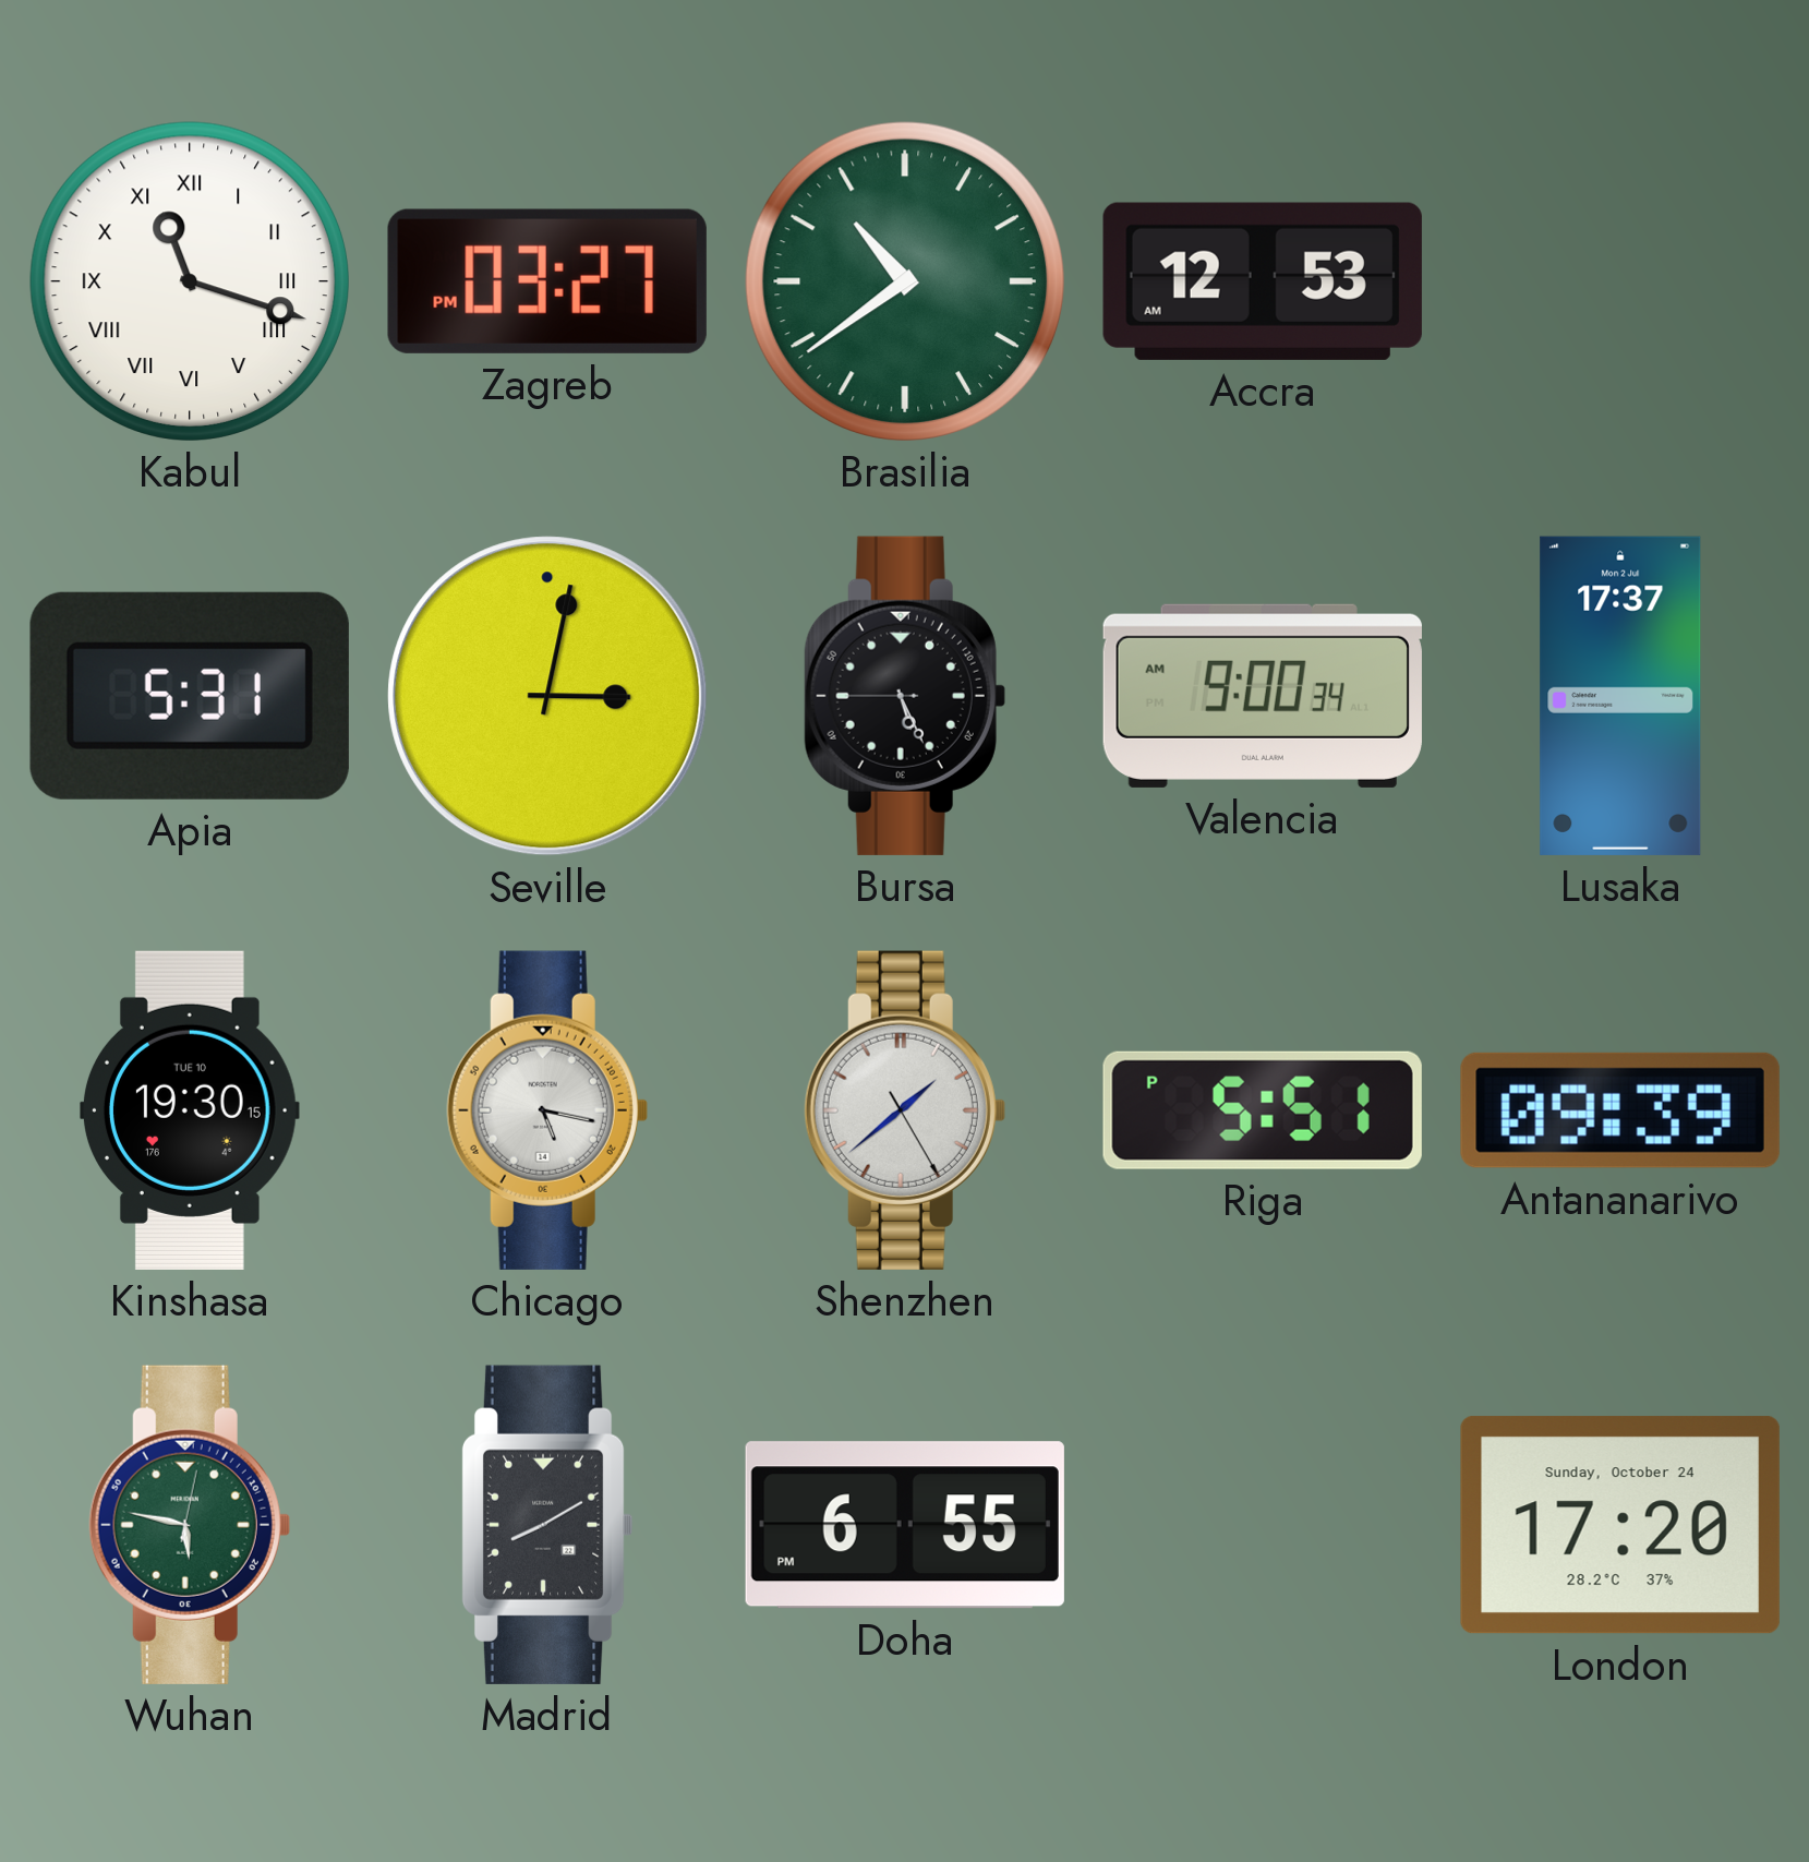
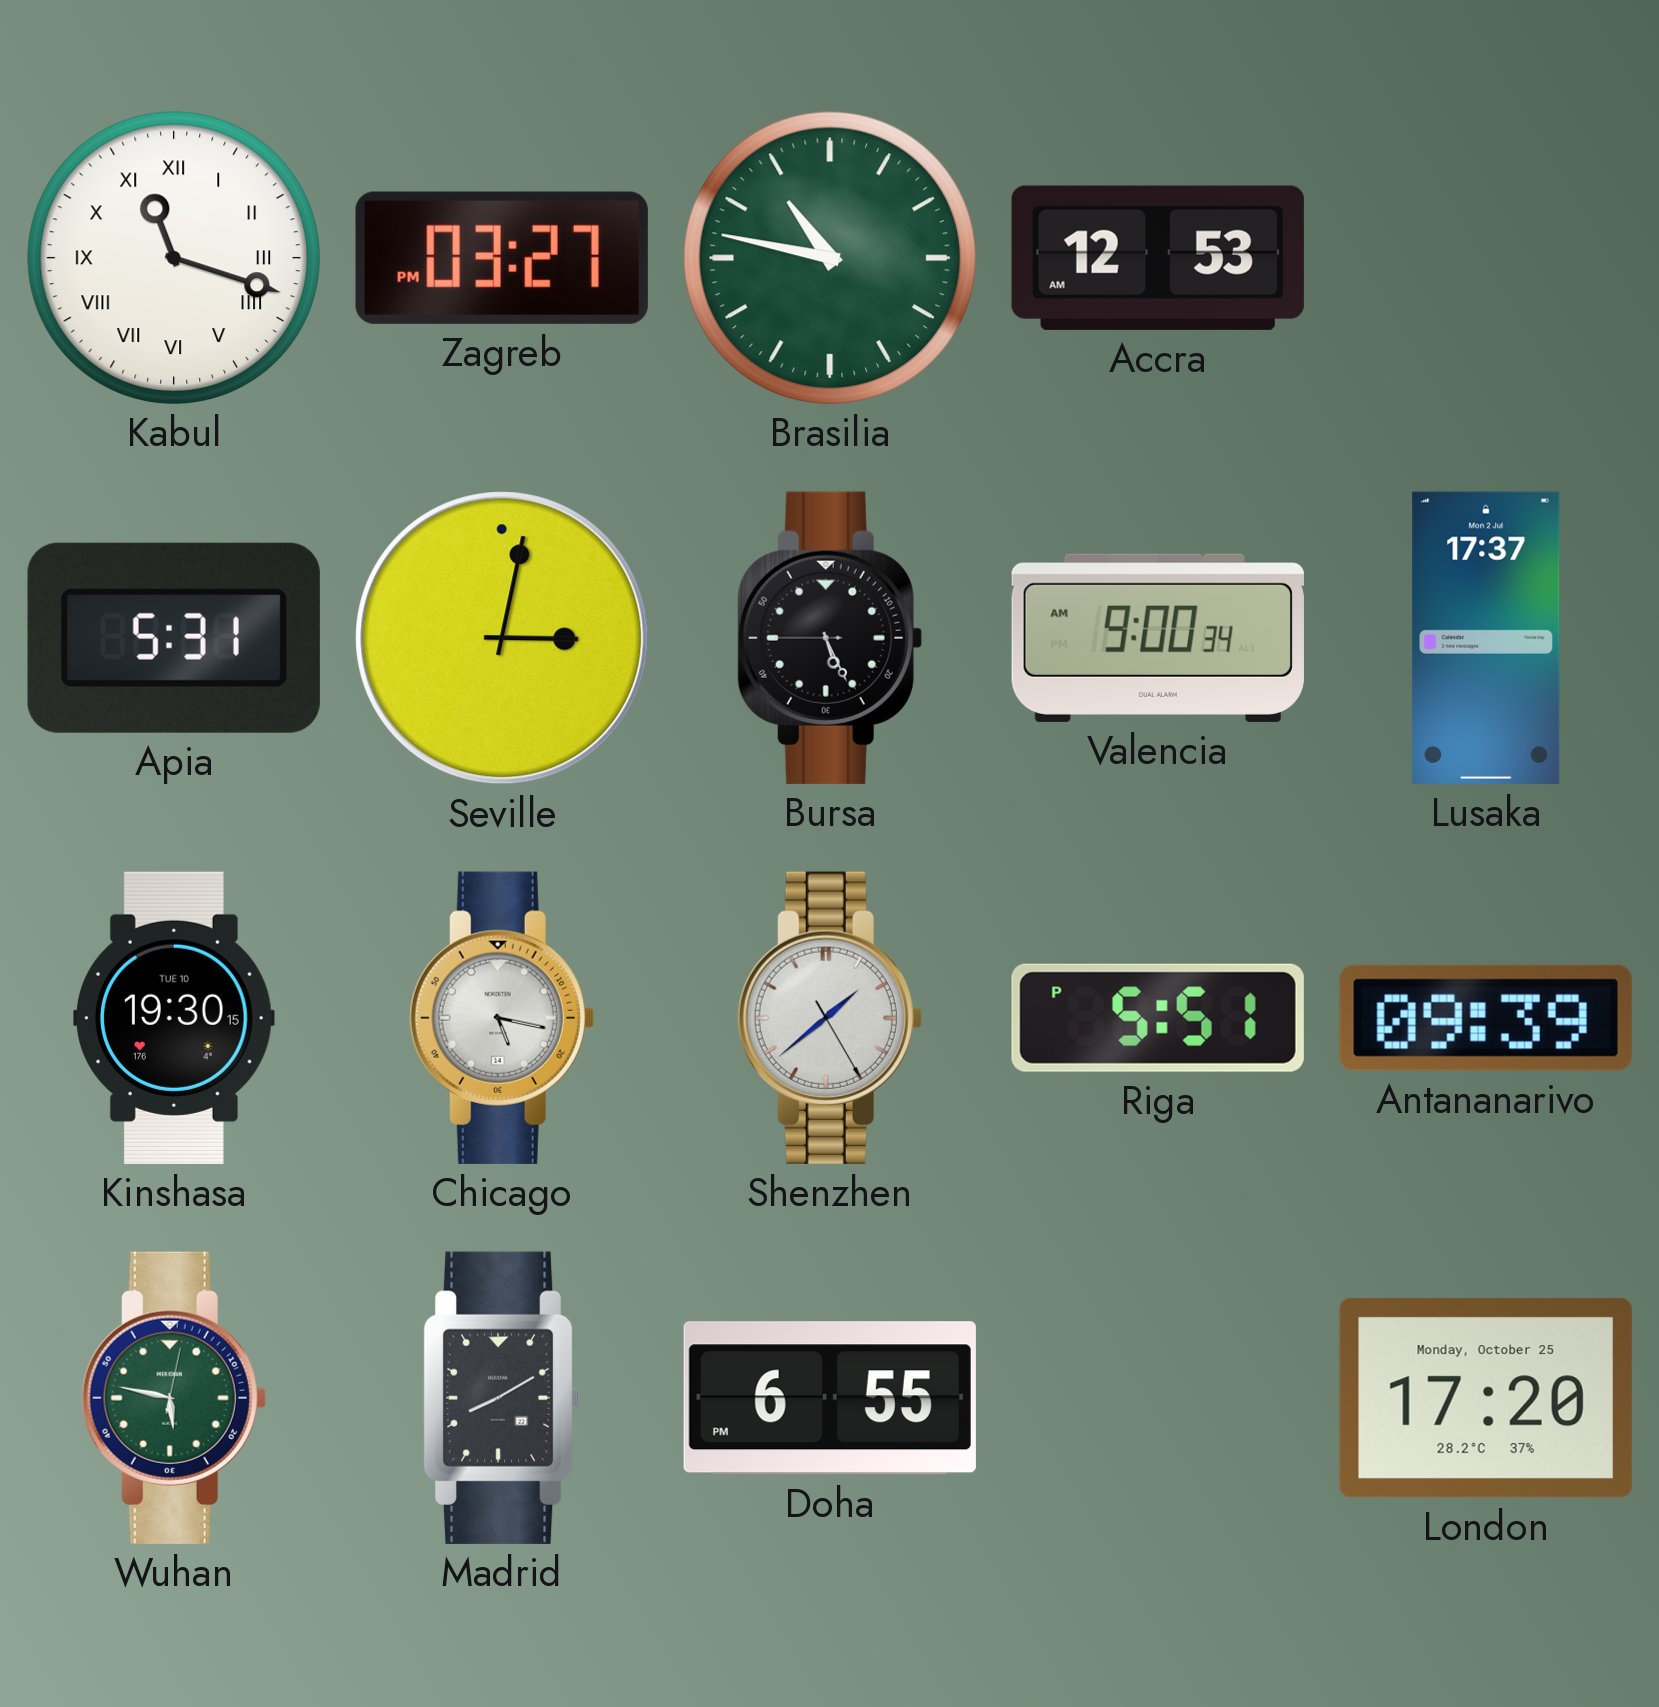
Brasilia: 10:39 -> 10:47
London date: Sunday, October 24 -> Monday, October 25
